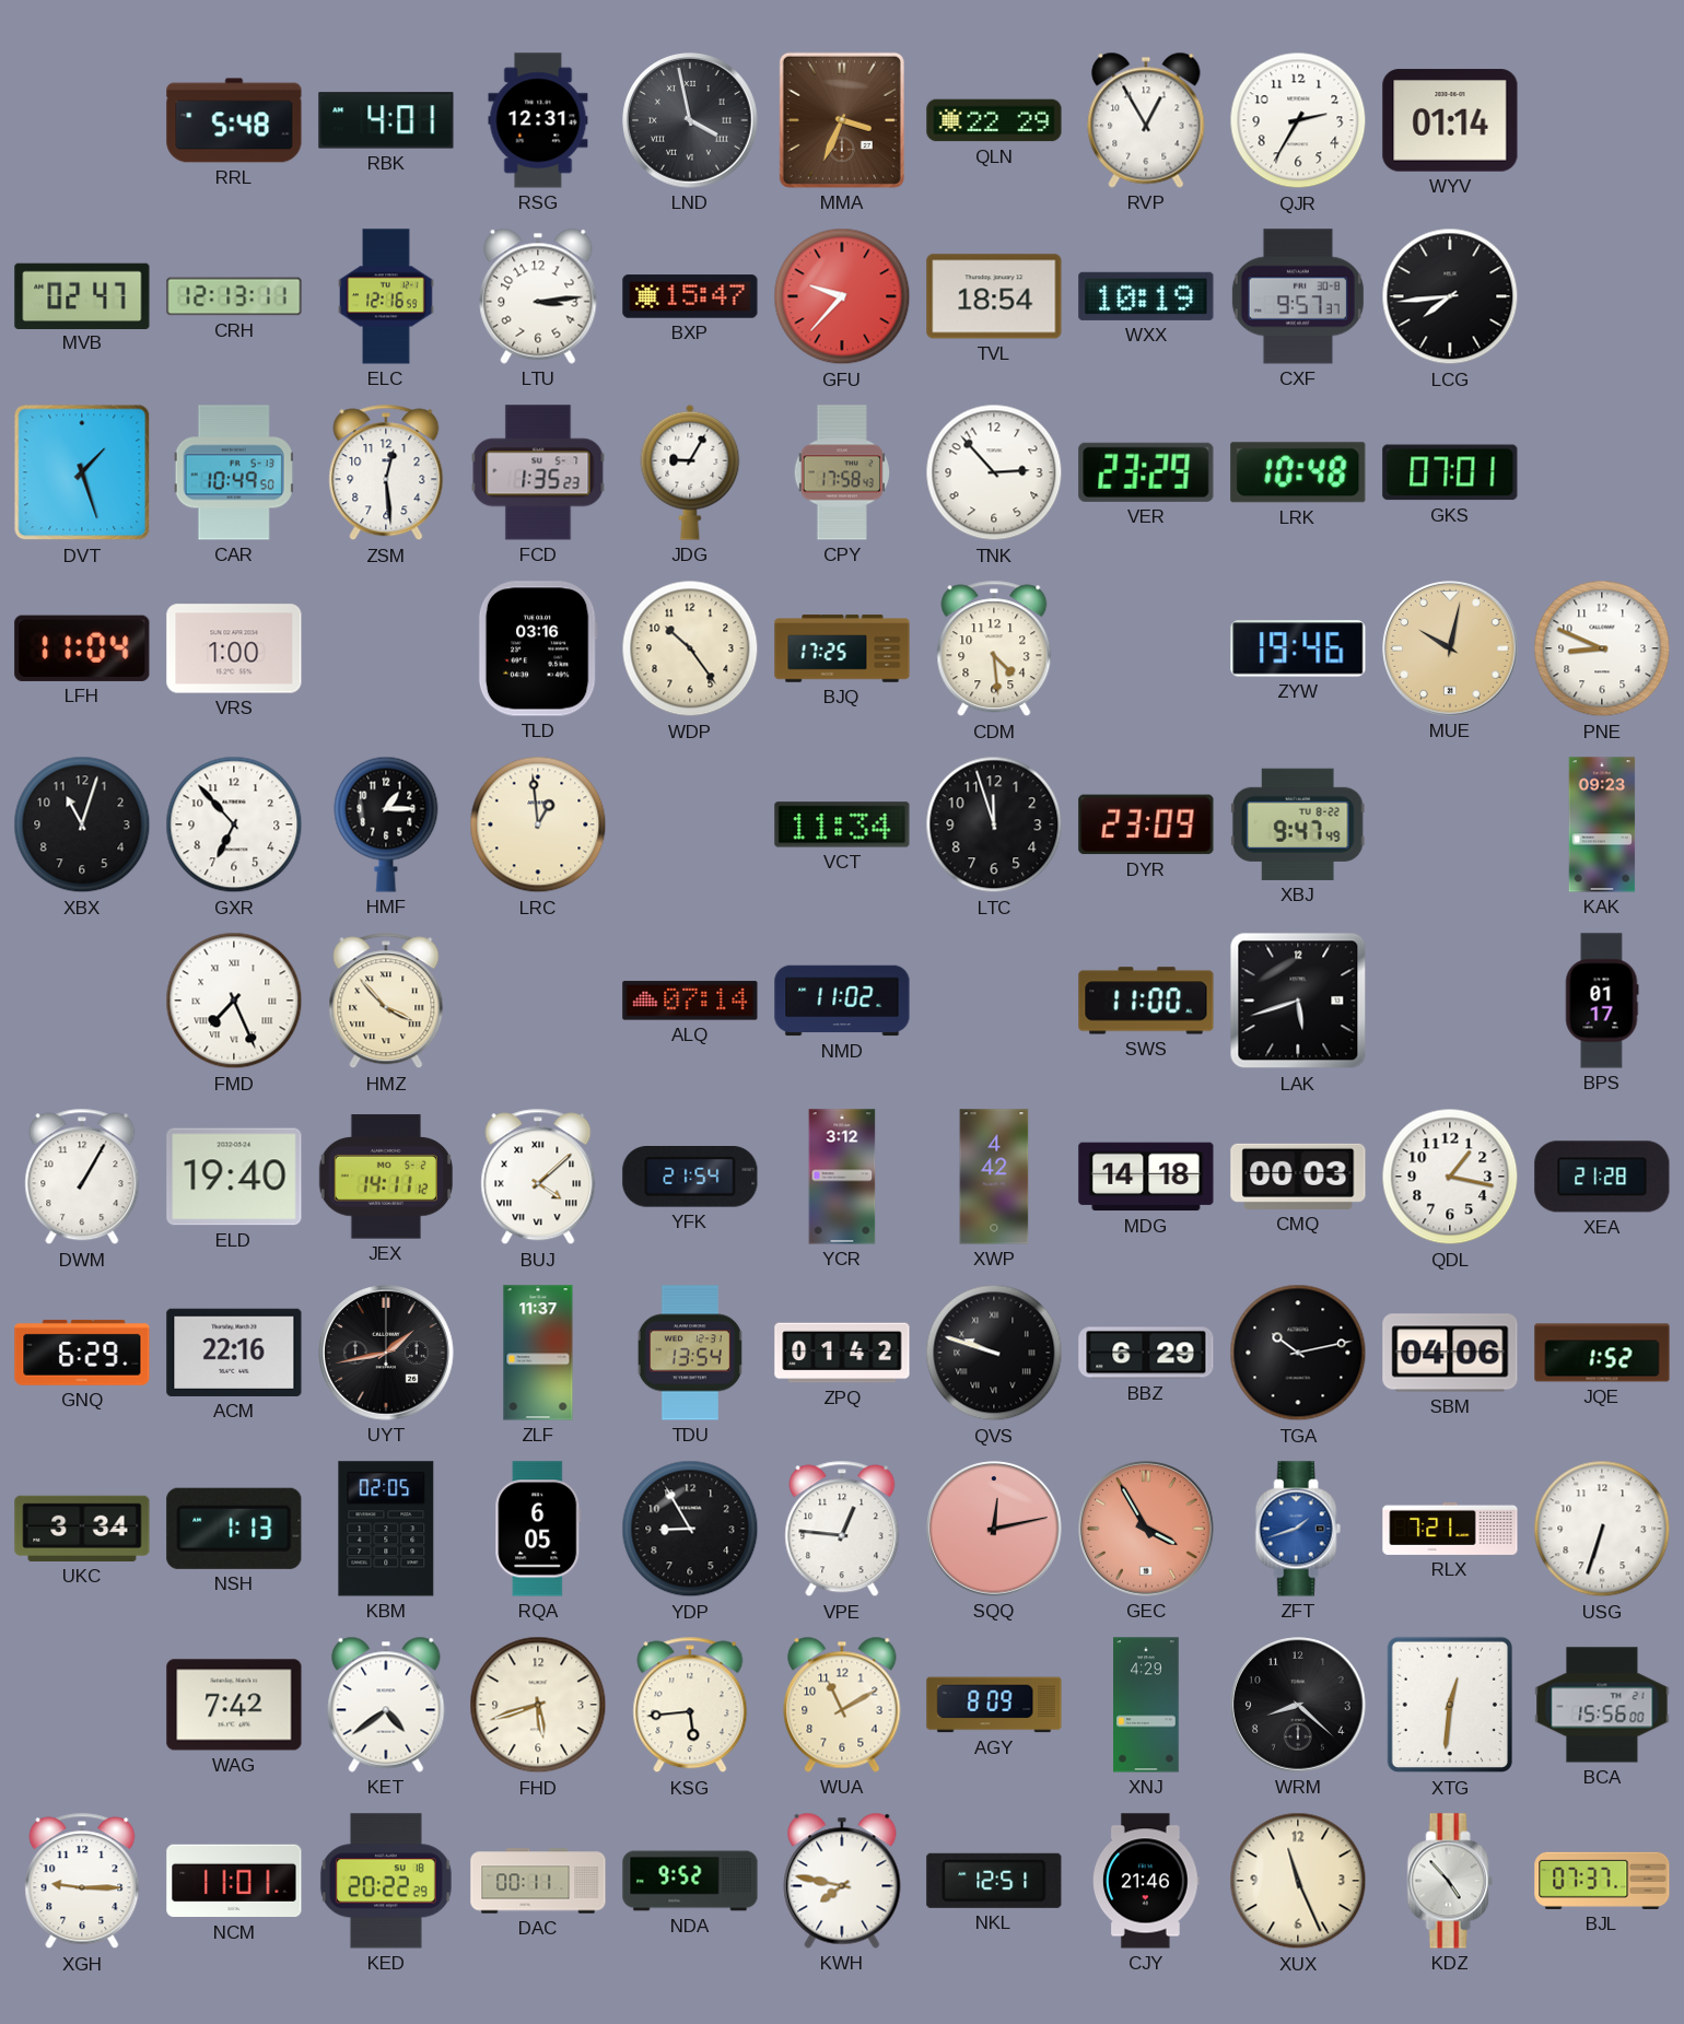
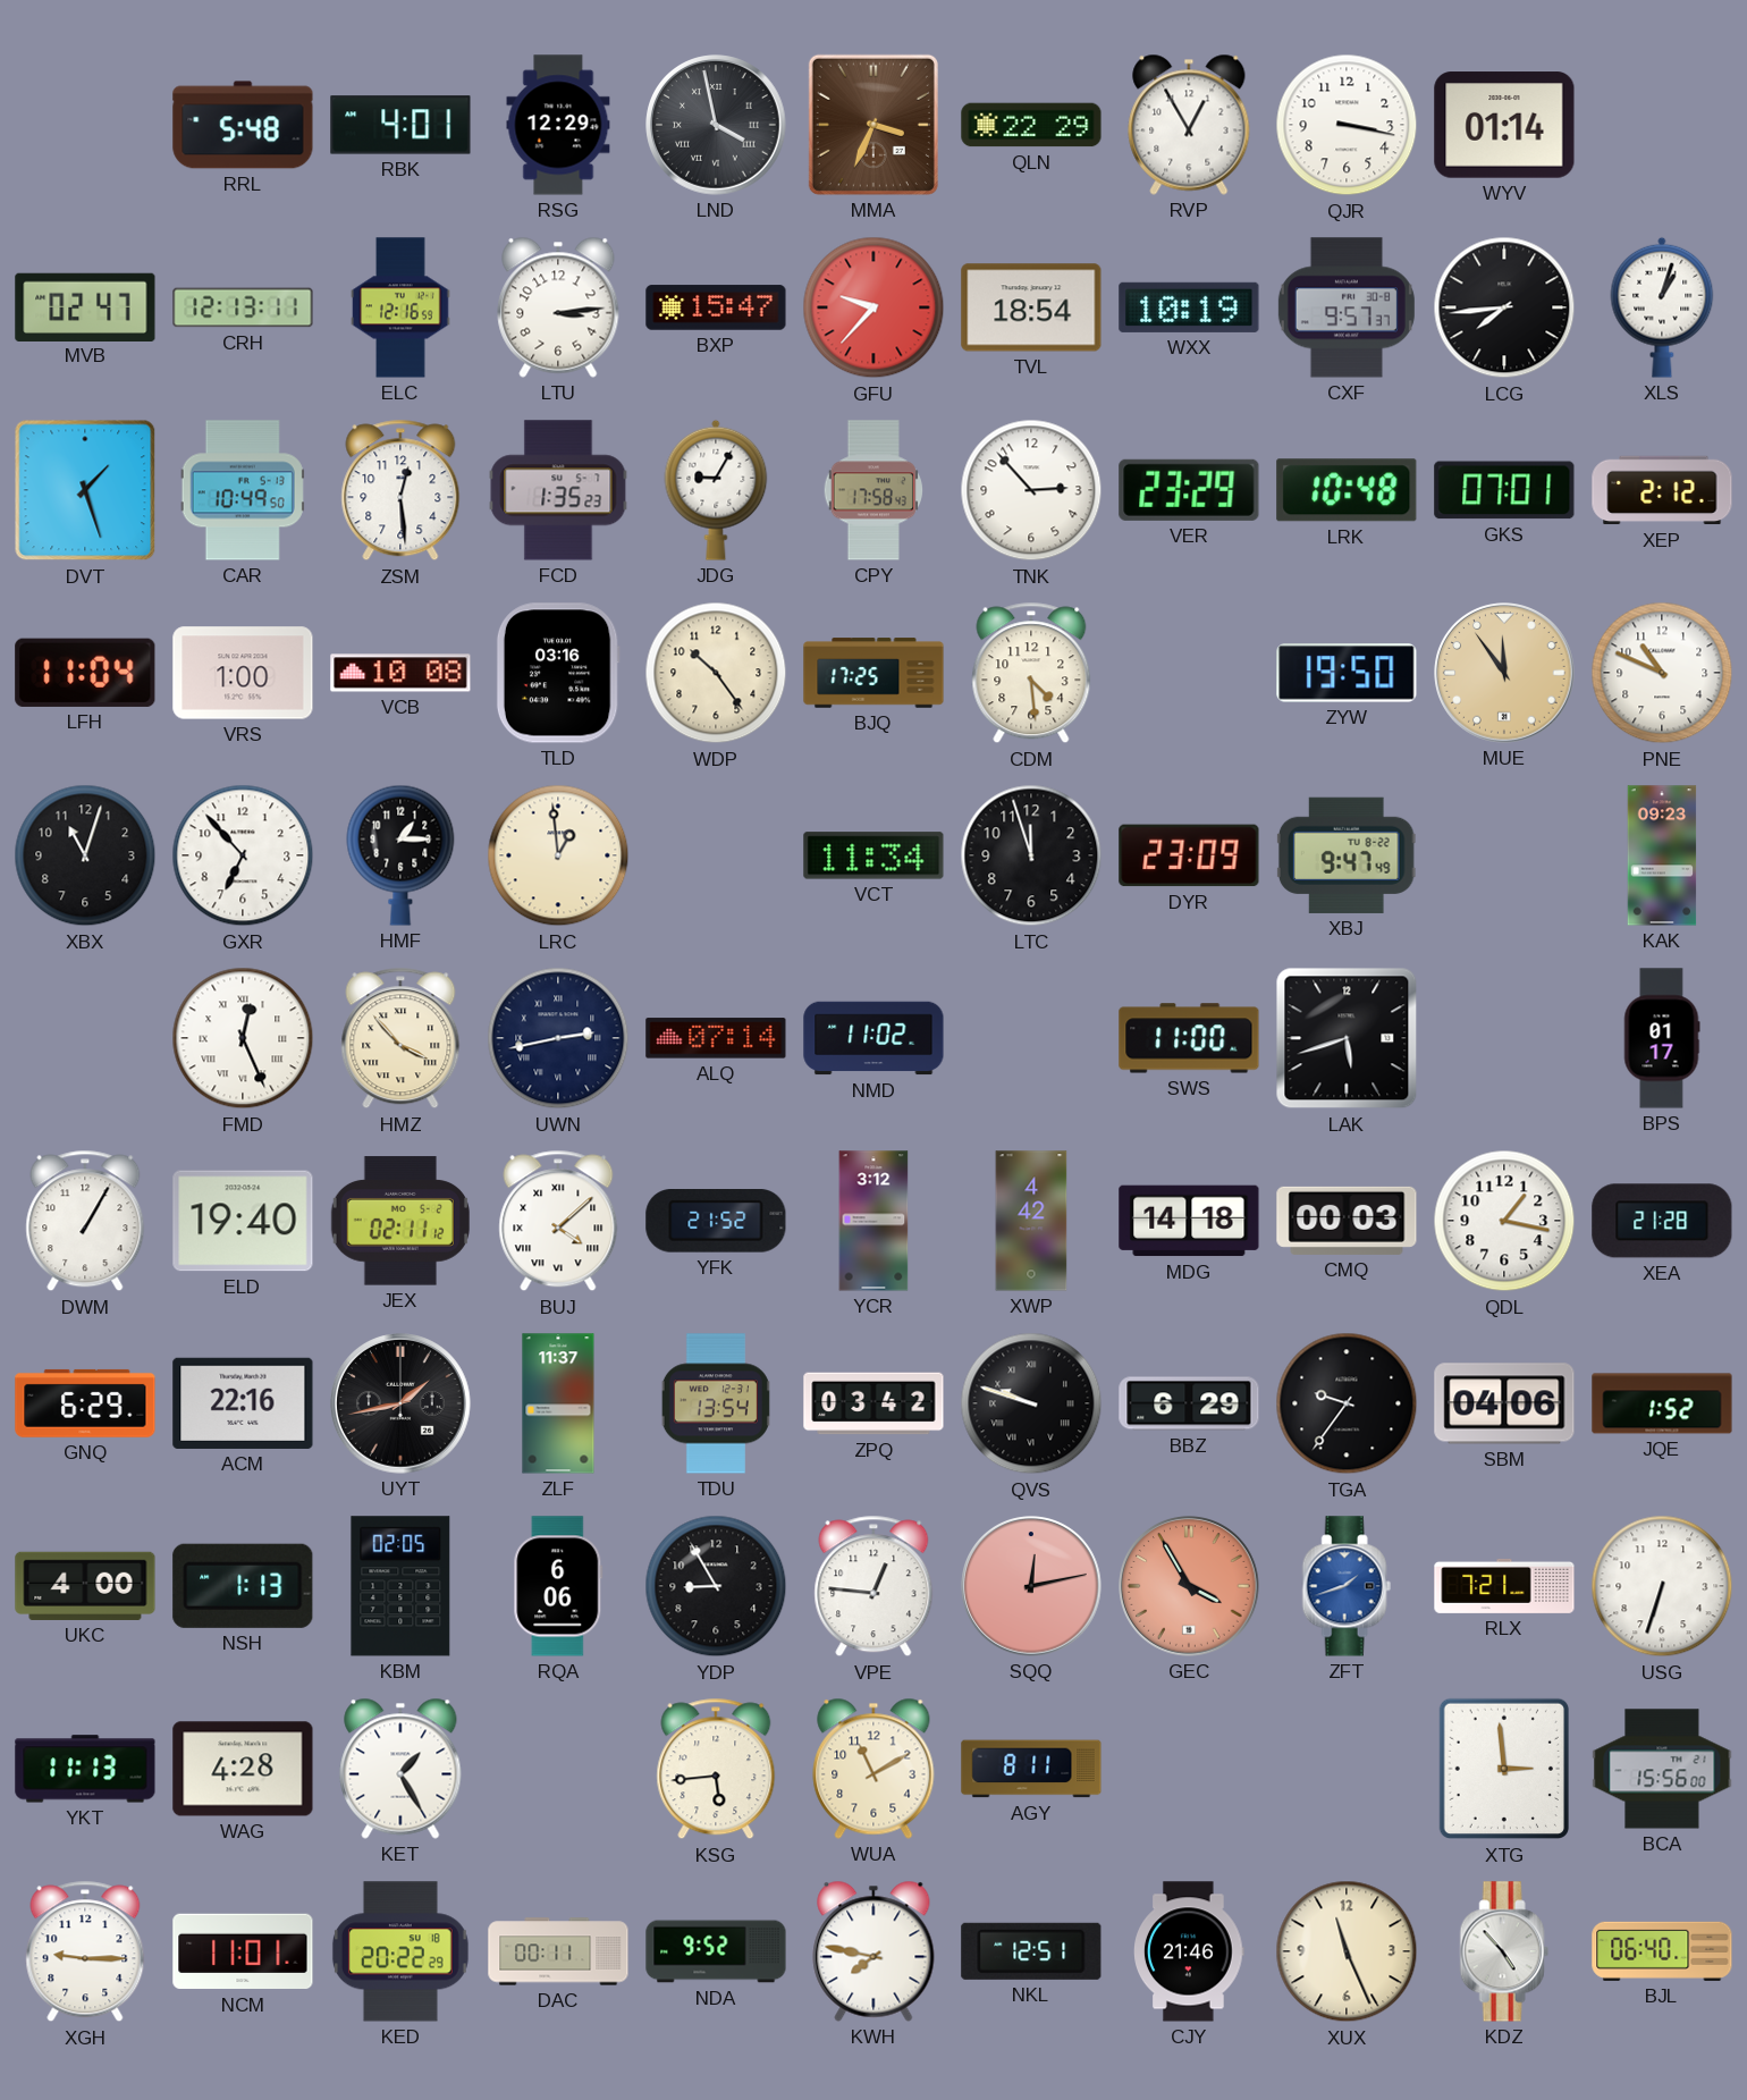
RSG: 12:31 -> 12:29
QJR: 2:35 -> 3:17
XLS: none -> 1:03
XEP: none -> 2:12
VCB: none -> 10:08
ZYW: 19:46 -> 19:50
MUE: 10:02 -> 11:54
PNE: 8:49 -> 10:49
FMD: 7:26 -> 12:26
UWN: none -> 2:43
JEX: 14:11 -> 02:11
YFK: 21:54 -> 21:52
ZPQ: 01:42 -> 03:42
TGA: 10:13 -> 9:36
UKC: 3:34 -> 4:00
RQA: 6:05 -> 6:06
YKT: none -> 11:13
WAG: 7:42 -> 4:28
KET: 4:39 -> 1:25
FHD: 5:42 -> none
AGY: 8:09 -> 8:11
XNJ: 4:29 -> none
WRM: 8:22 -> none
XTG: 12:31 -> 2:59
BJL: 07:37 -> 06:40
